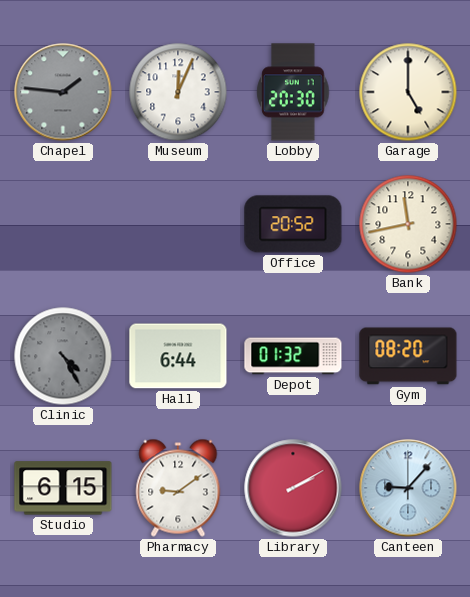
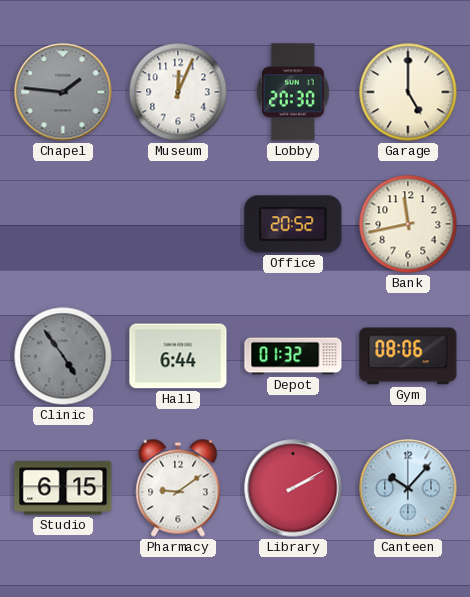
Clinic: 4:25 -> 4:54
Gym: 08:20 -> 08:06
Canteen: 9:07 -> 10:07
